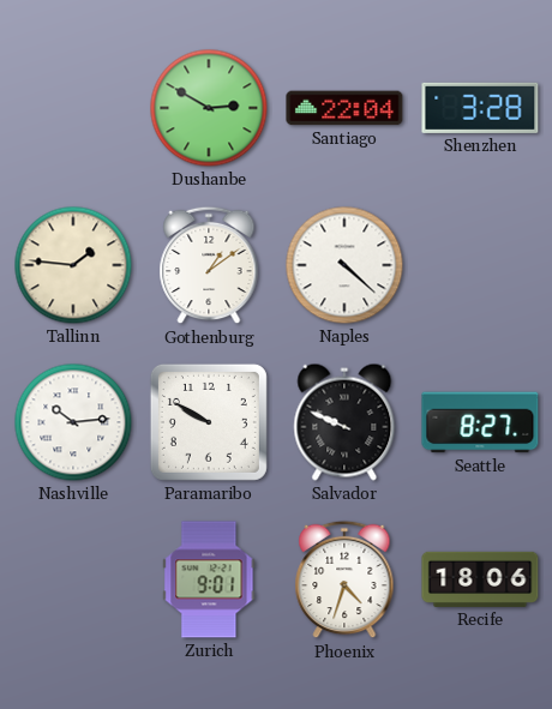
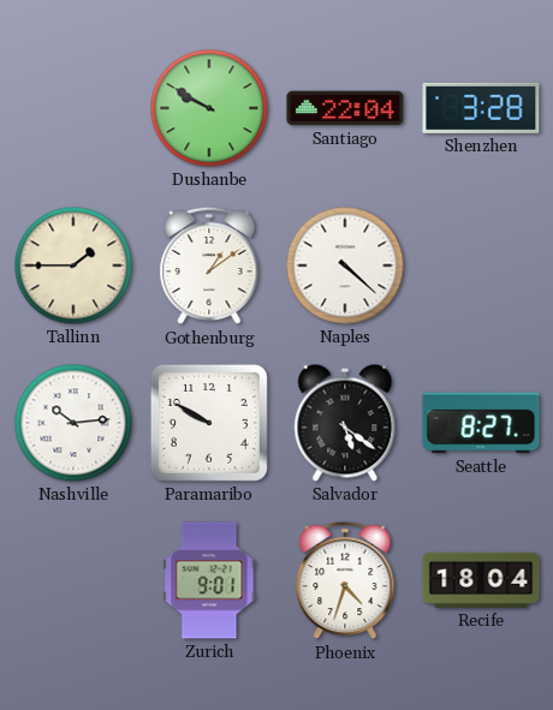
Dushanbe: 2:50 -> 9:50
Tallinn: 1:46 -> 1:45
Salvador: 9:49 -> 5:21
Recife: 18:06 -> 18:04
